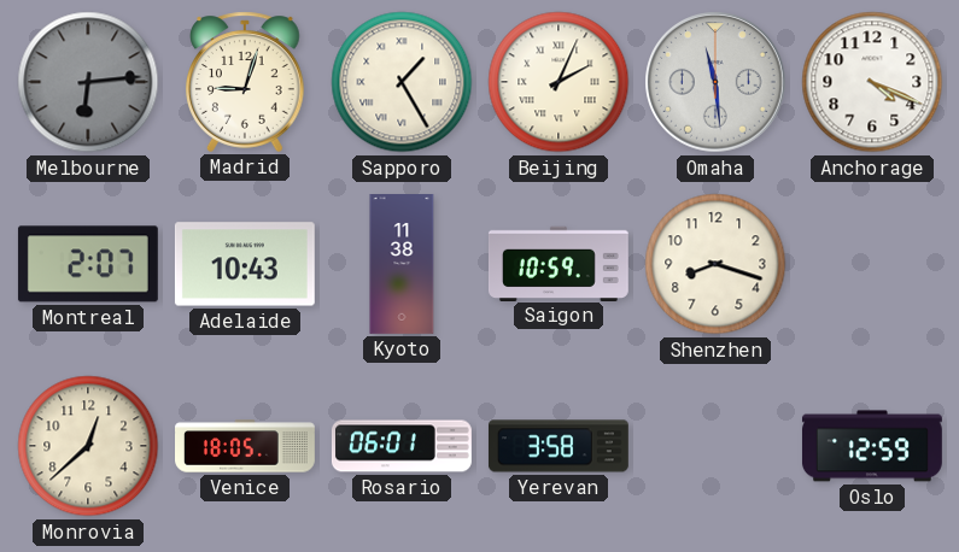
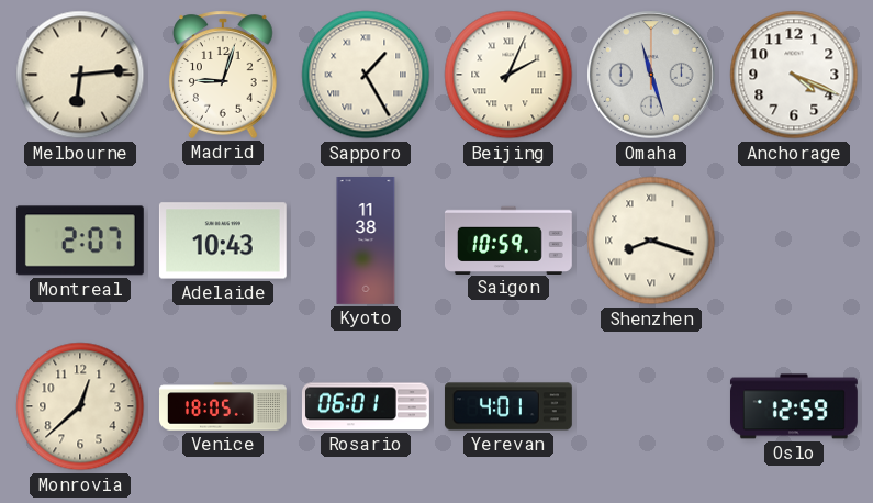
Melbourne dial: grey -> cream
Omaha: 11:29 -> 11:27
Shenzhen numerals: Arabic -> Roman
Yerevan: 3:58 -> 4:01
